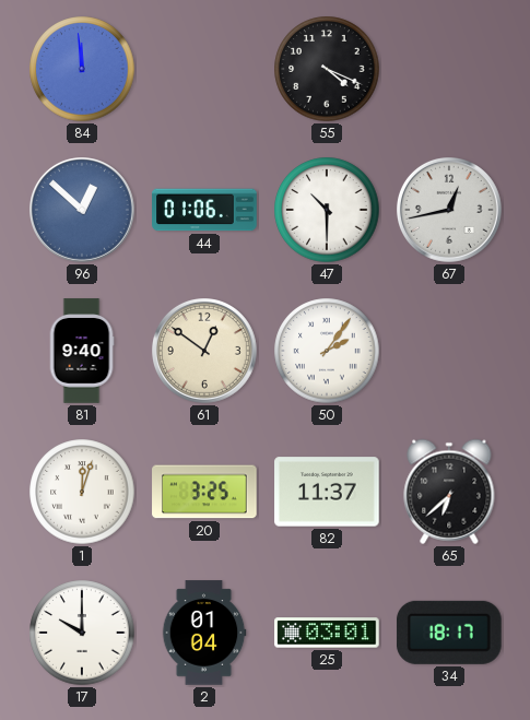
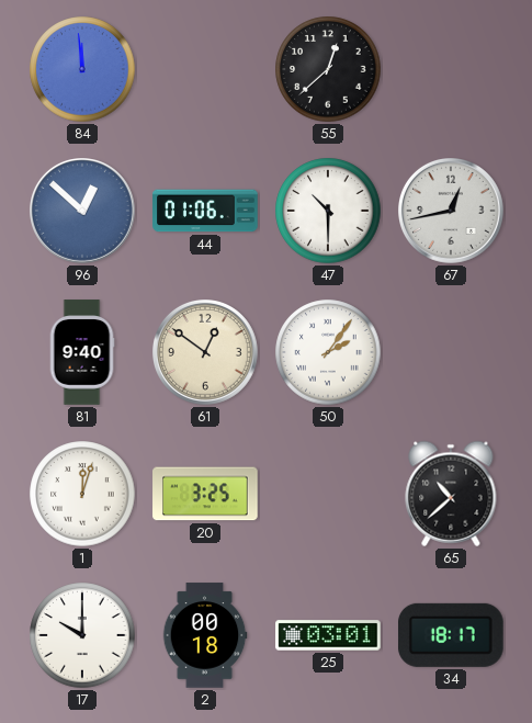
55: 4:19 -> 12:38
82: 11:37 -> none
65: 6:38 -> 10:38
2: 01:04 -> 00:18
